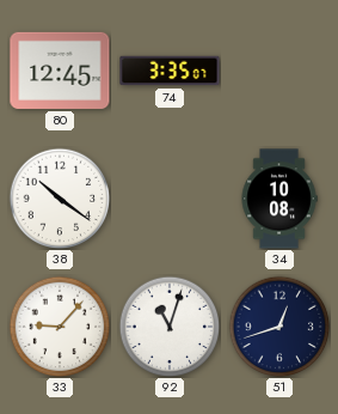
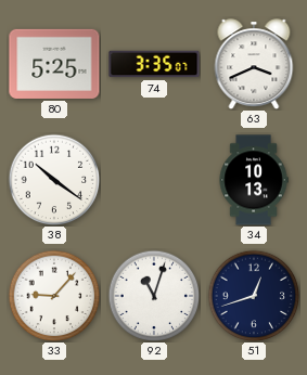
80: 12:45 -> 5:25
63: none -> 3:41
34: 10:08 -> 10:13
